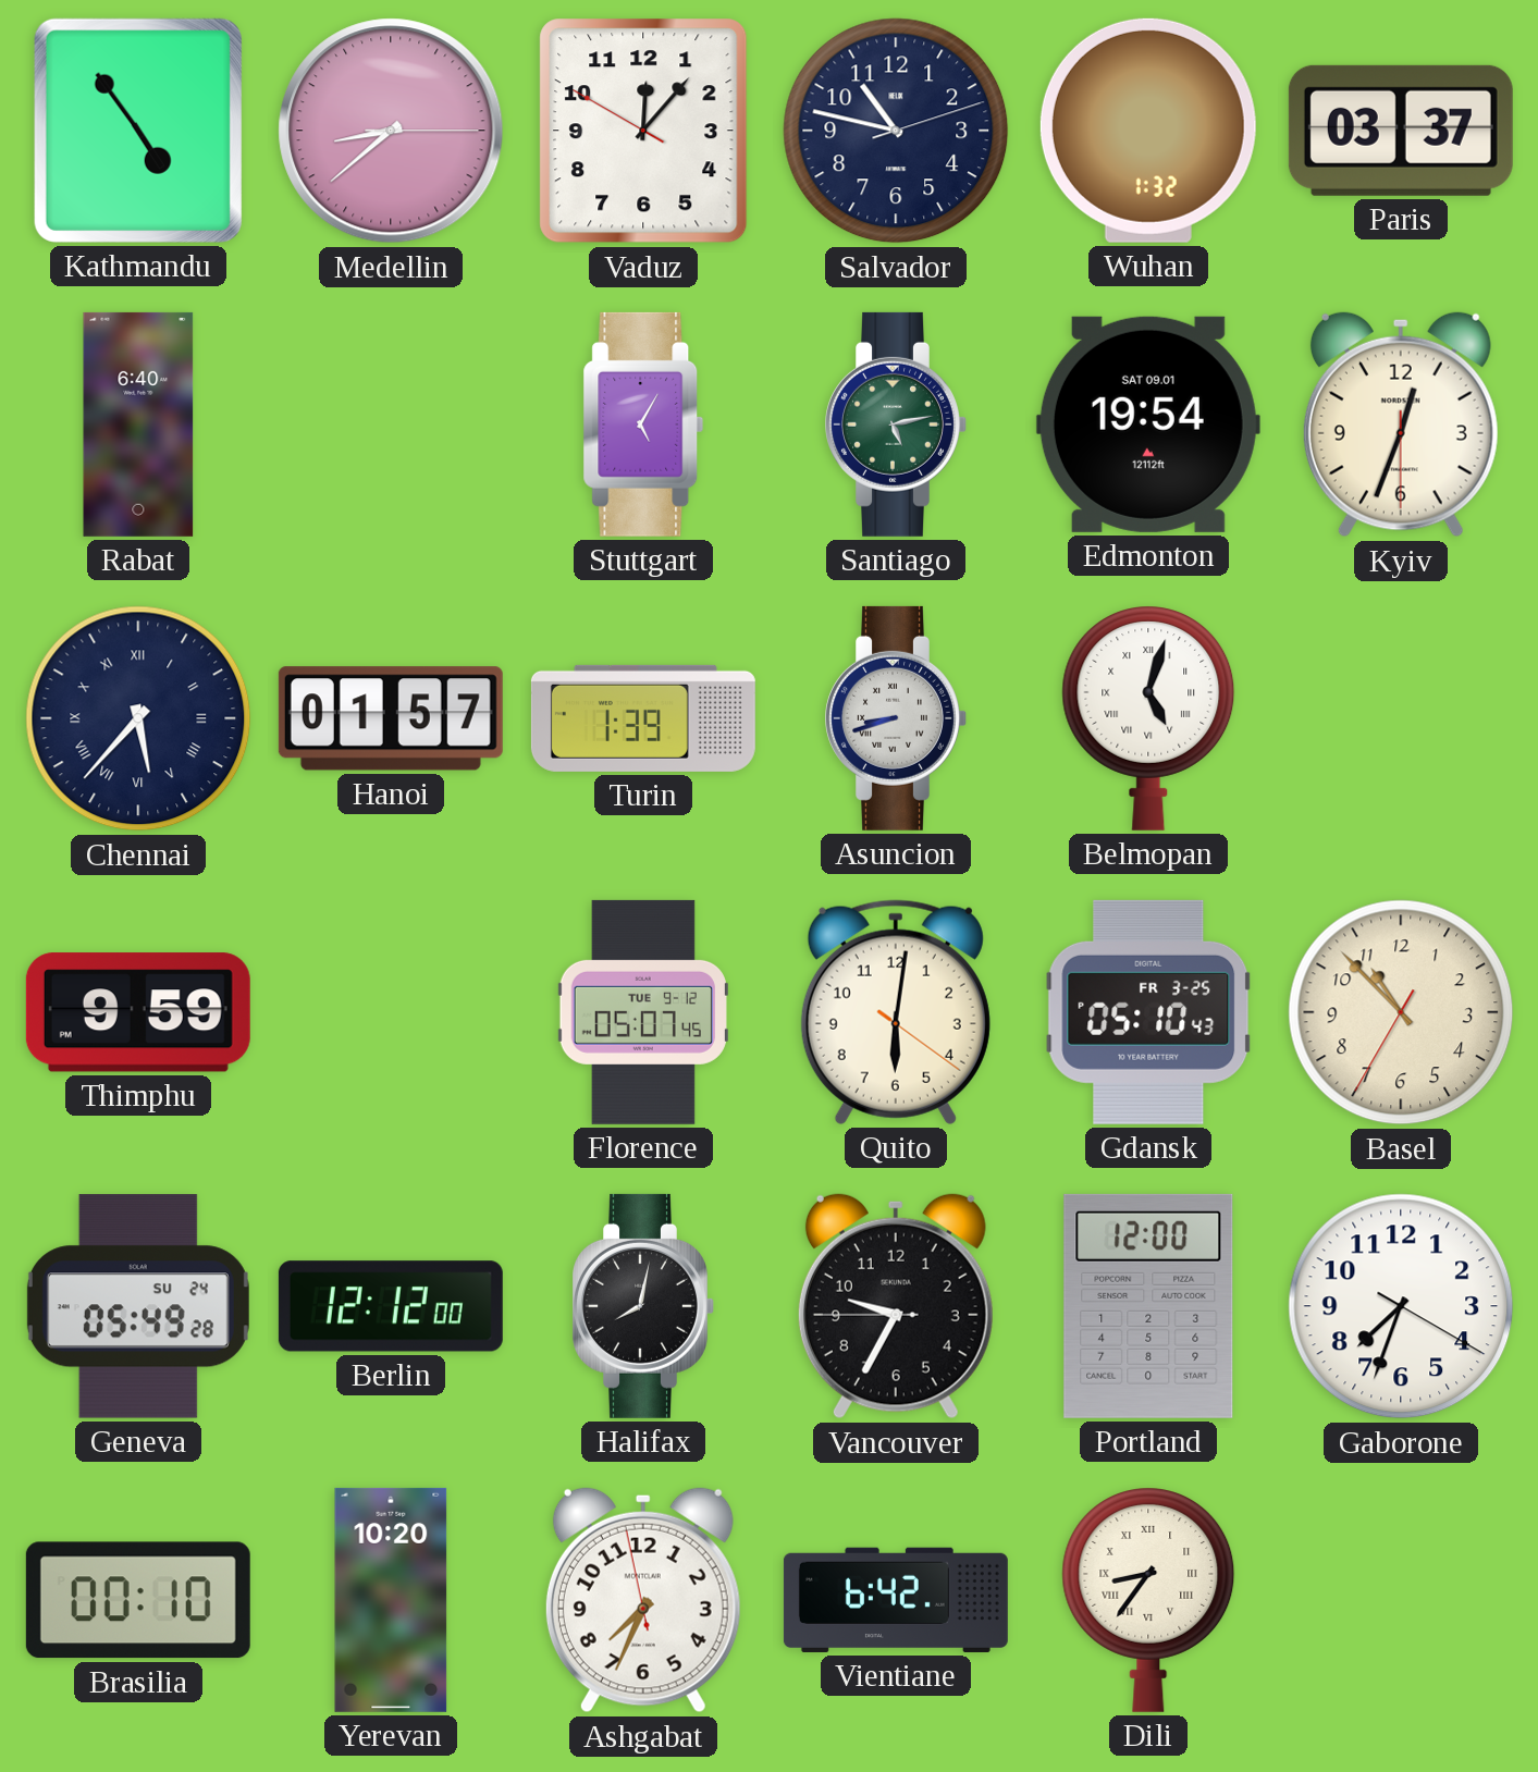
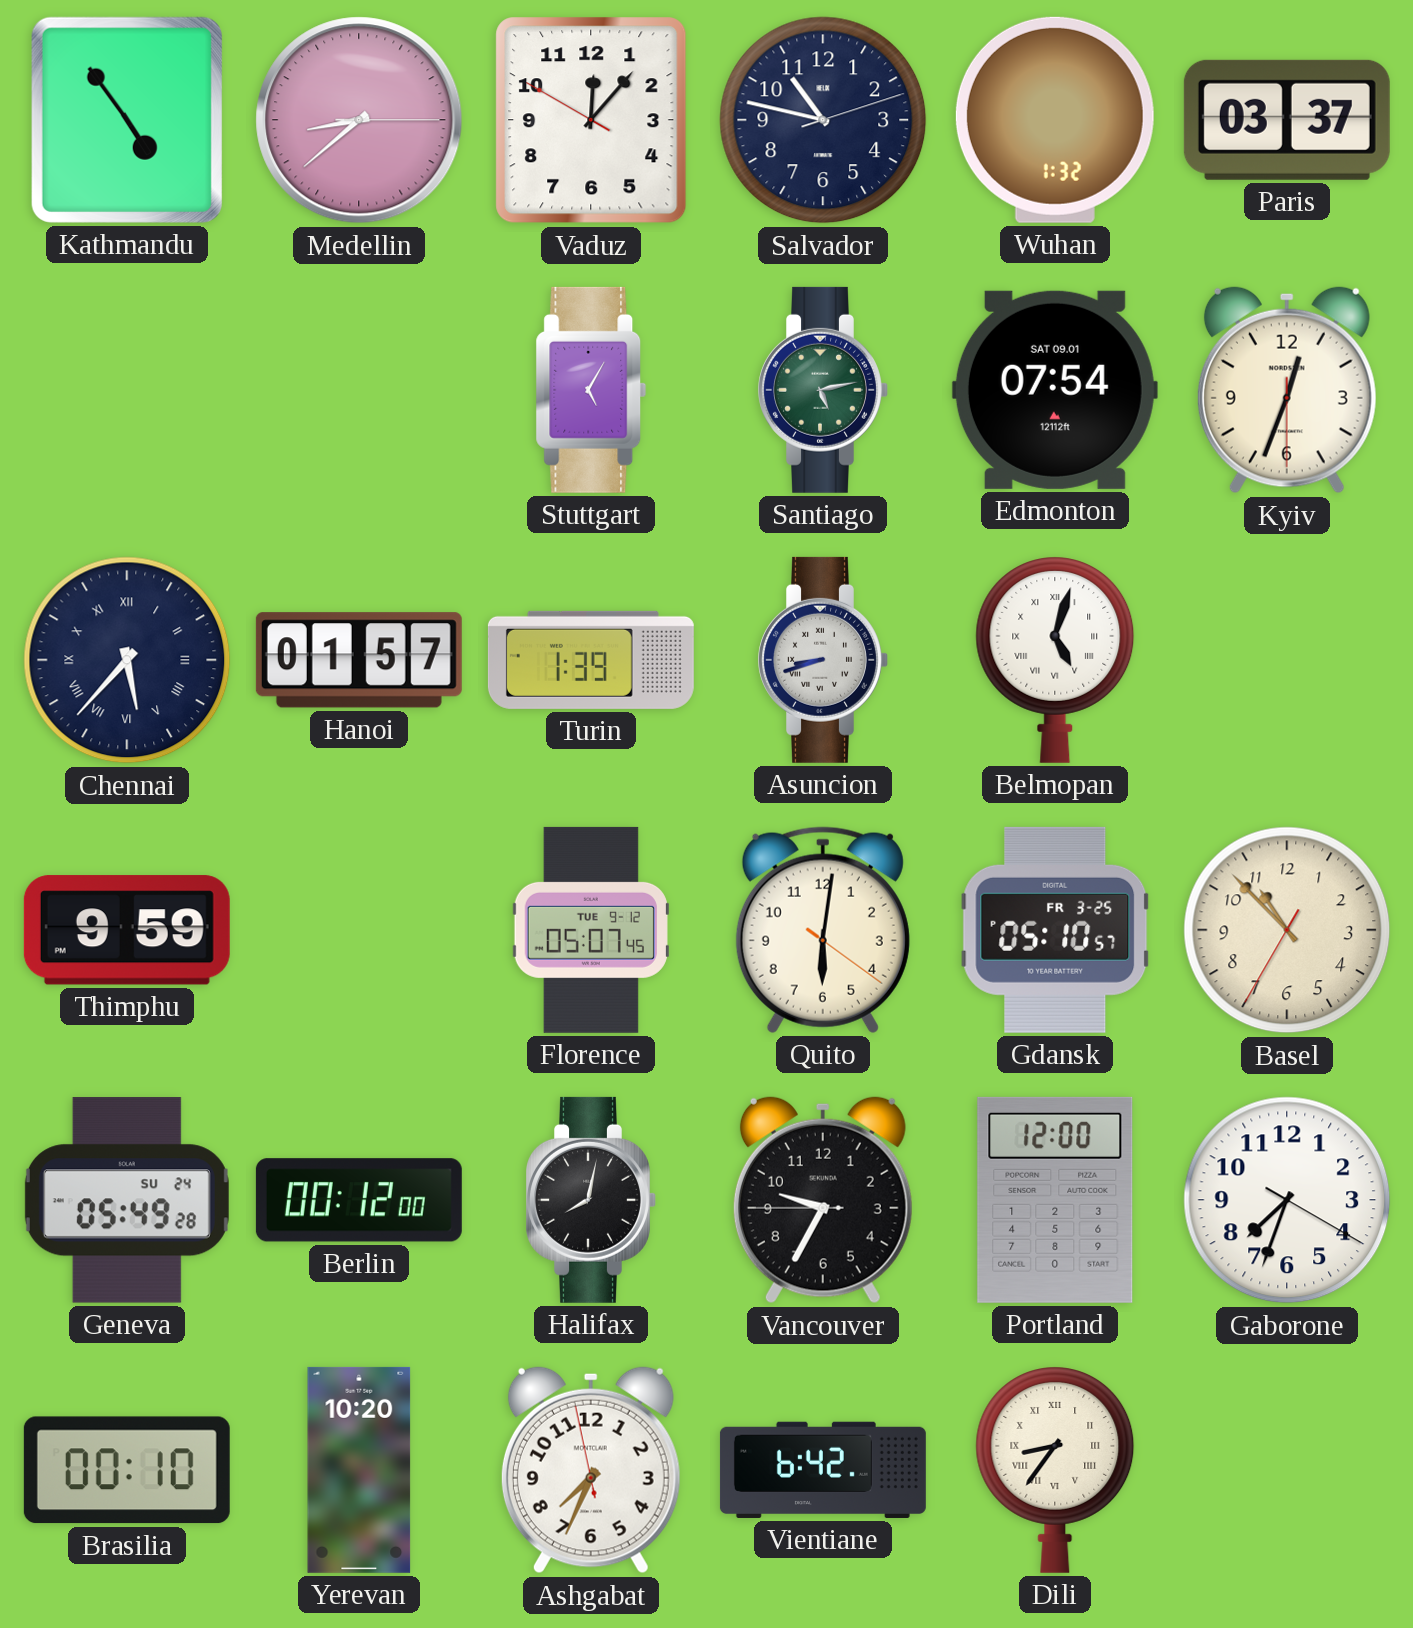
Rabat: 6:40 -> none
Edmonton: 19:54 -> 07:54
Gdansk: 05:10:43 -> 05:10:57
Berlin: 12:12 -> 00:12
